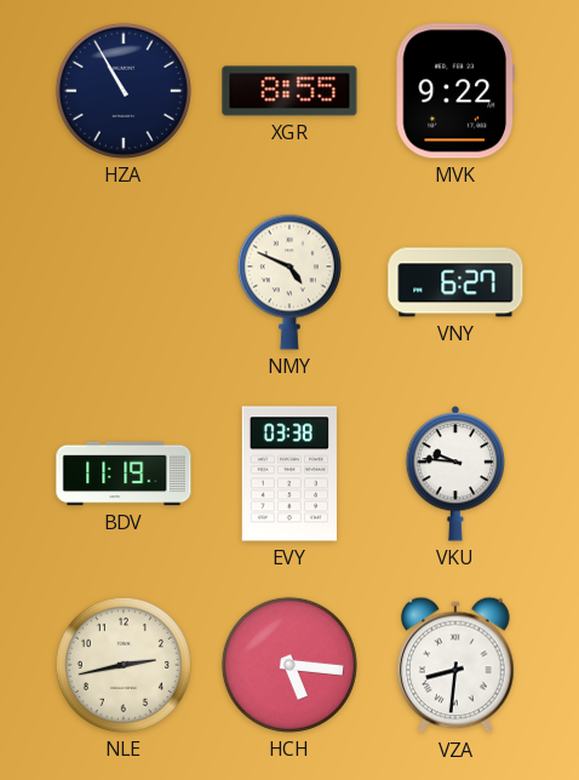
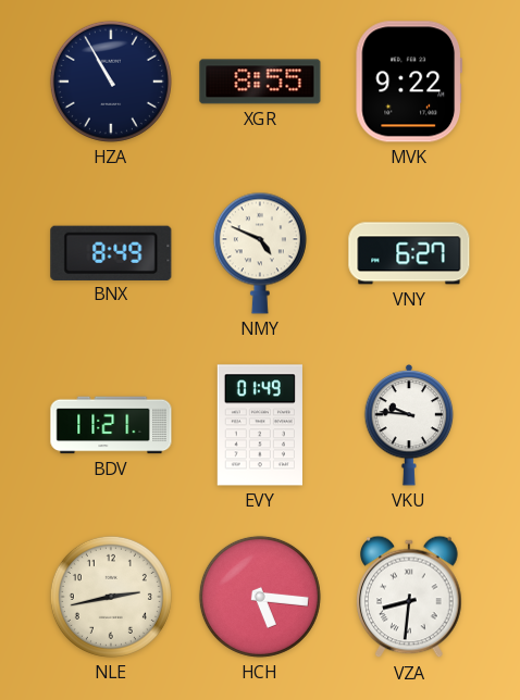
BNX: none -> 8:49
BDV: 11:19 -> 11:21
EVY: 03:38 -> 01:49
